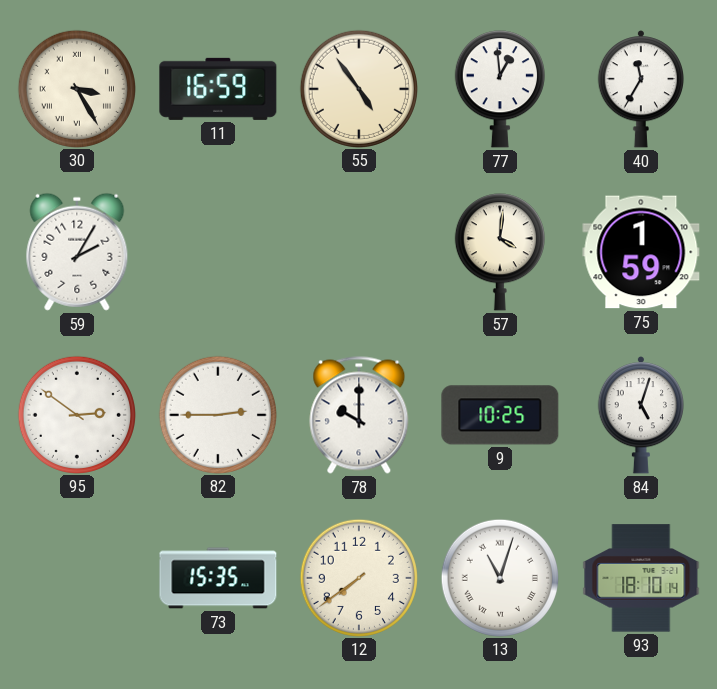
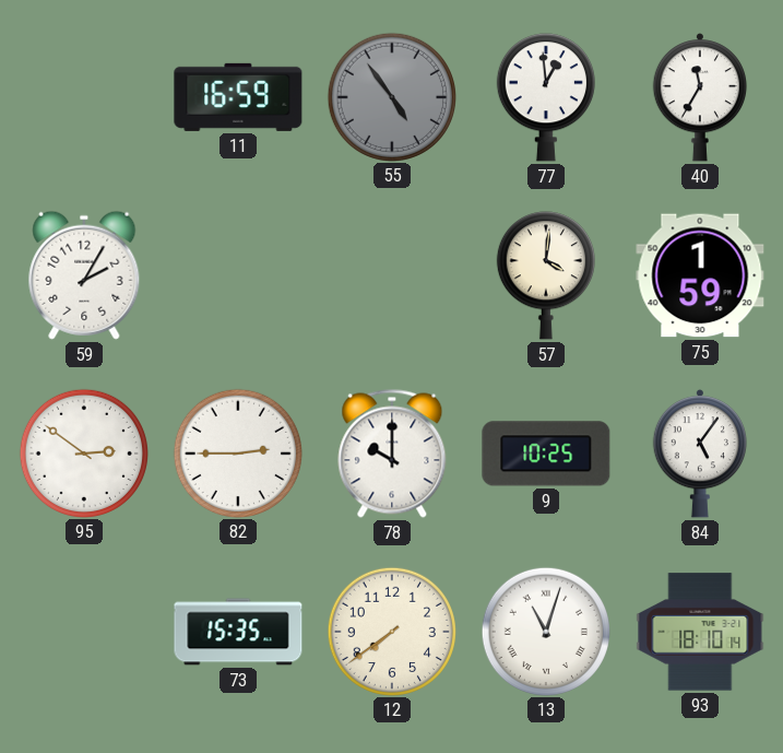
30: 3:25 -> none
55 dial: cream -> grey
84: 5:03 -> 5:06
